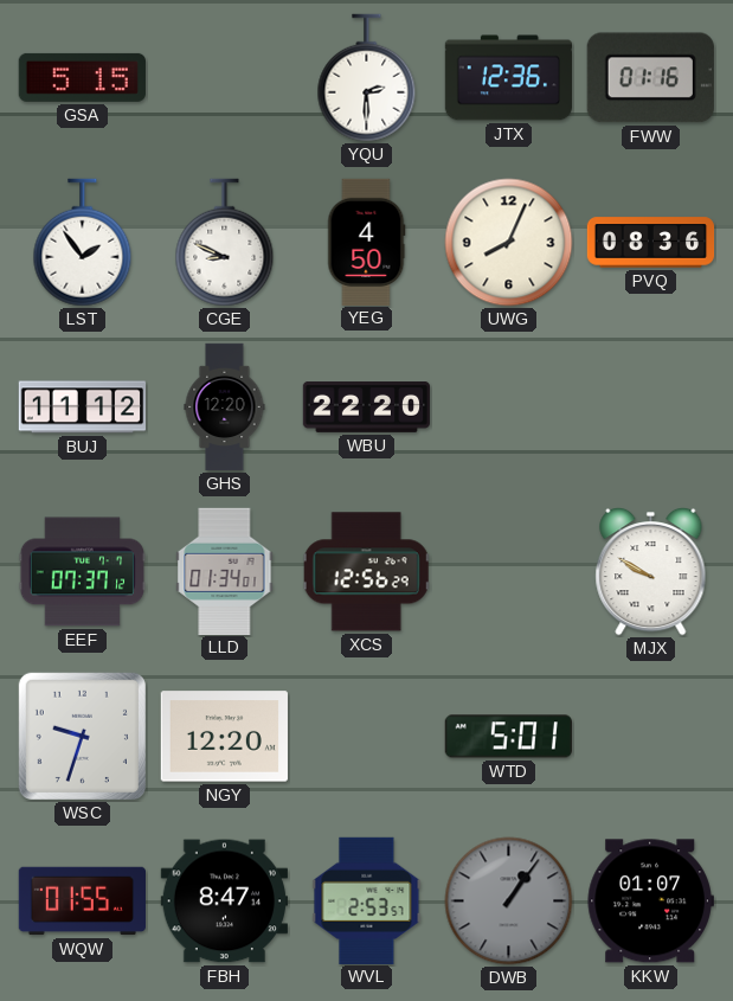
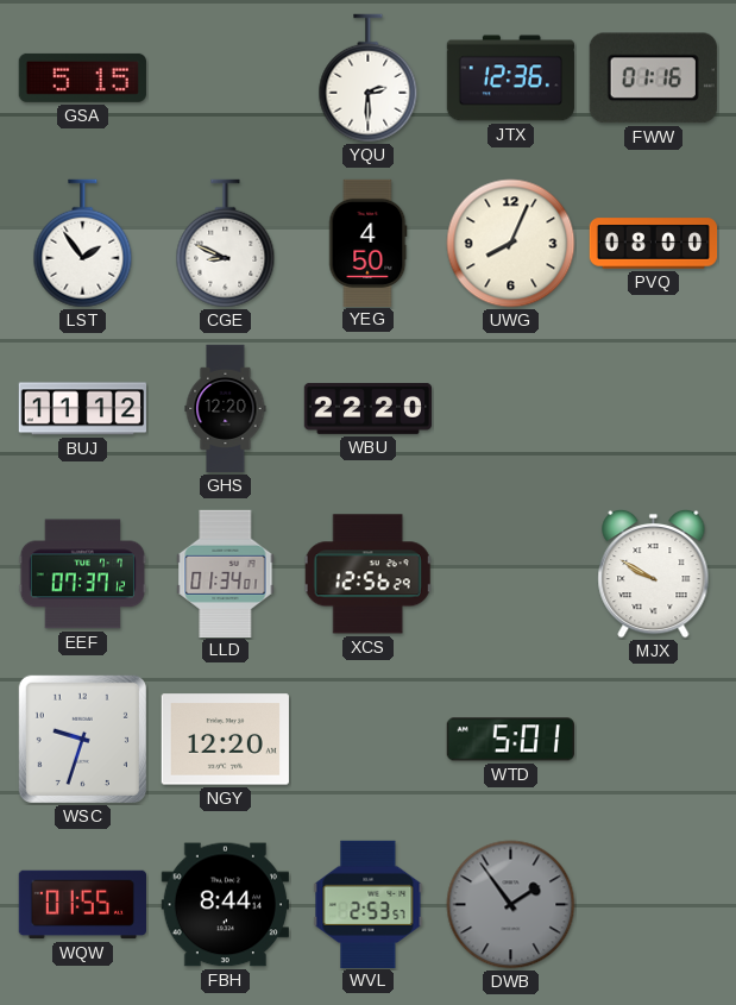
PVQ: 08:36 -> 08:00
FBH: 8:47 -> 8:44
DWB: 1:06 -> 1:54
KKW: 01:07 -> none
